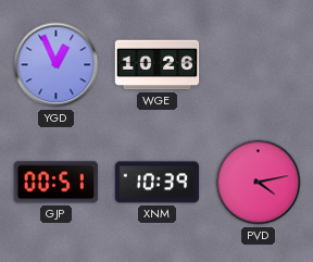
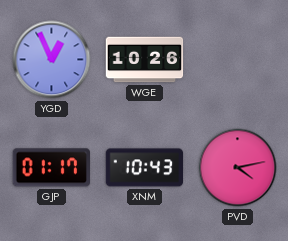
GJP: 00:51 -> 01:17
XNM: 10:39 -> 10:43
